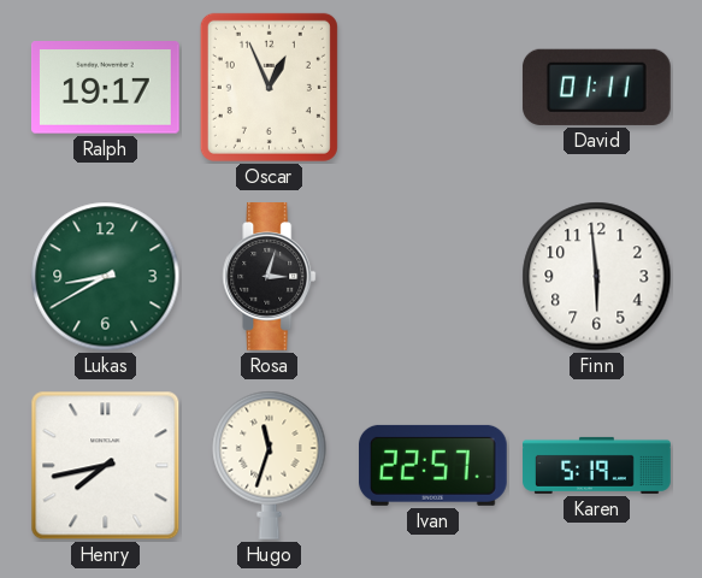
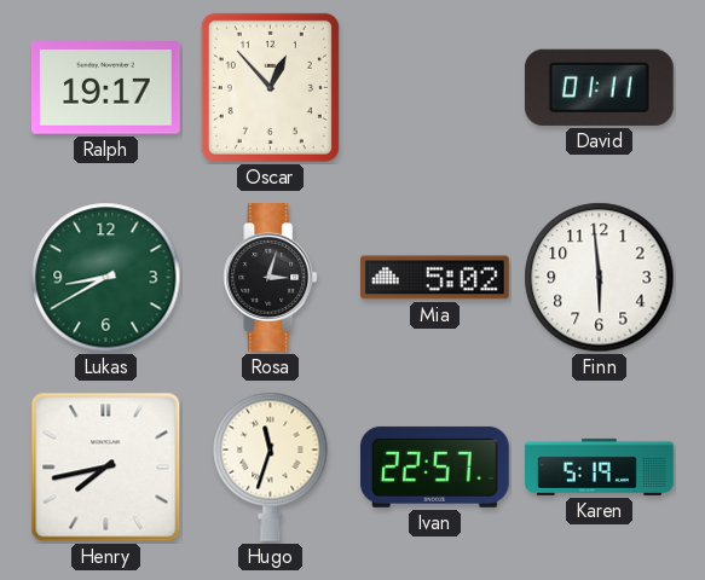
Oscar: 12:56 -> 12:53
Mia: none -> 5:02
